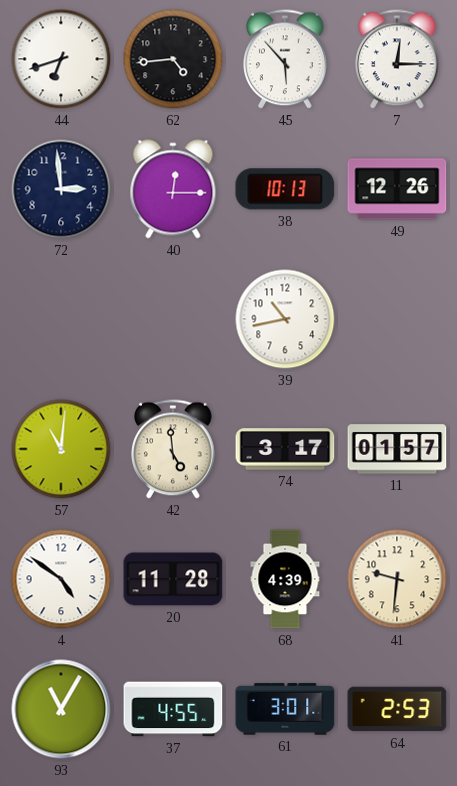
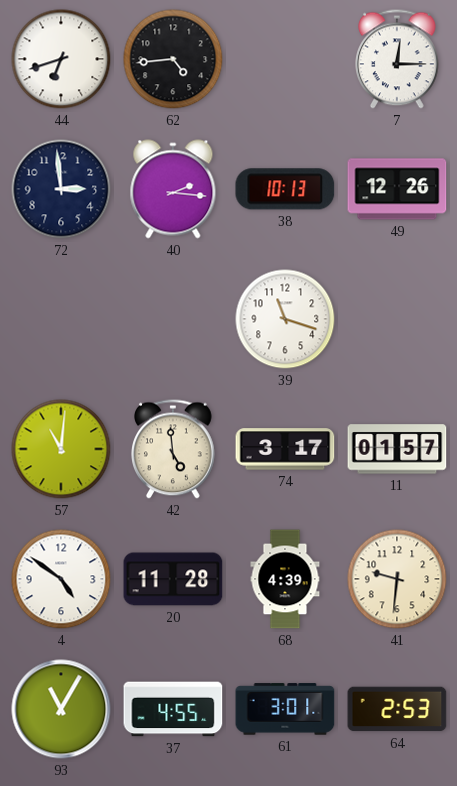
45: 5:53 -> none
40: 12:15 -> 2:16
39: 10:43 -> 11:18
